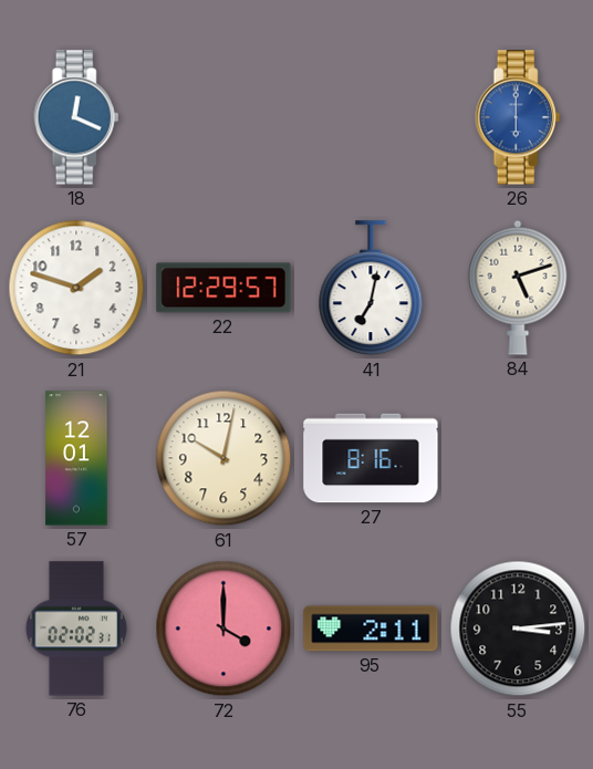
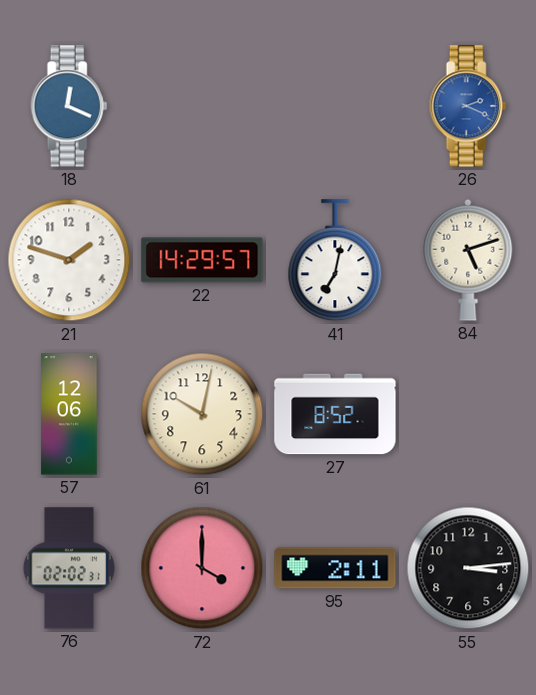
26: 6:00 -> 2:19
22: 12:29 -> 14:29
57: 12:01 -> 12:06
27: 8:16 -> 8:52
